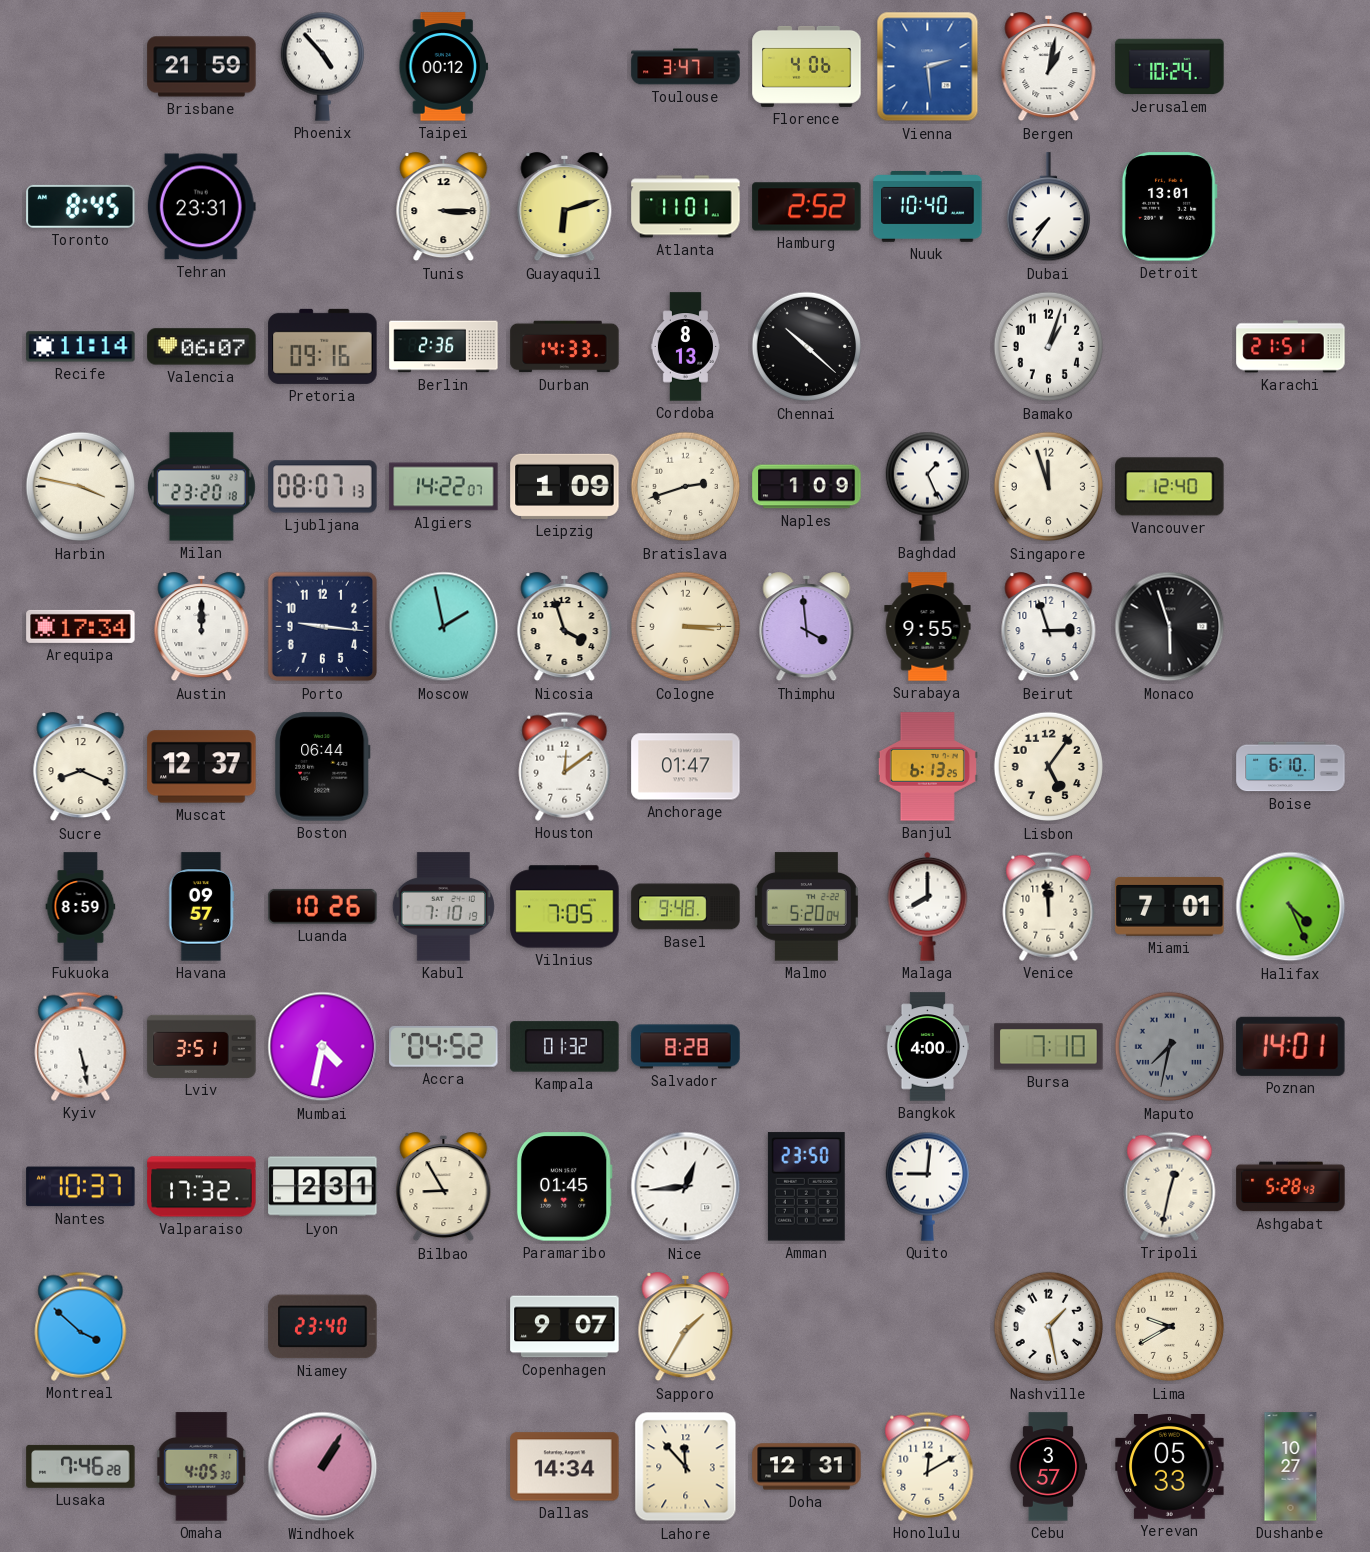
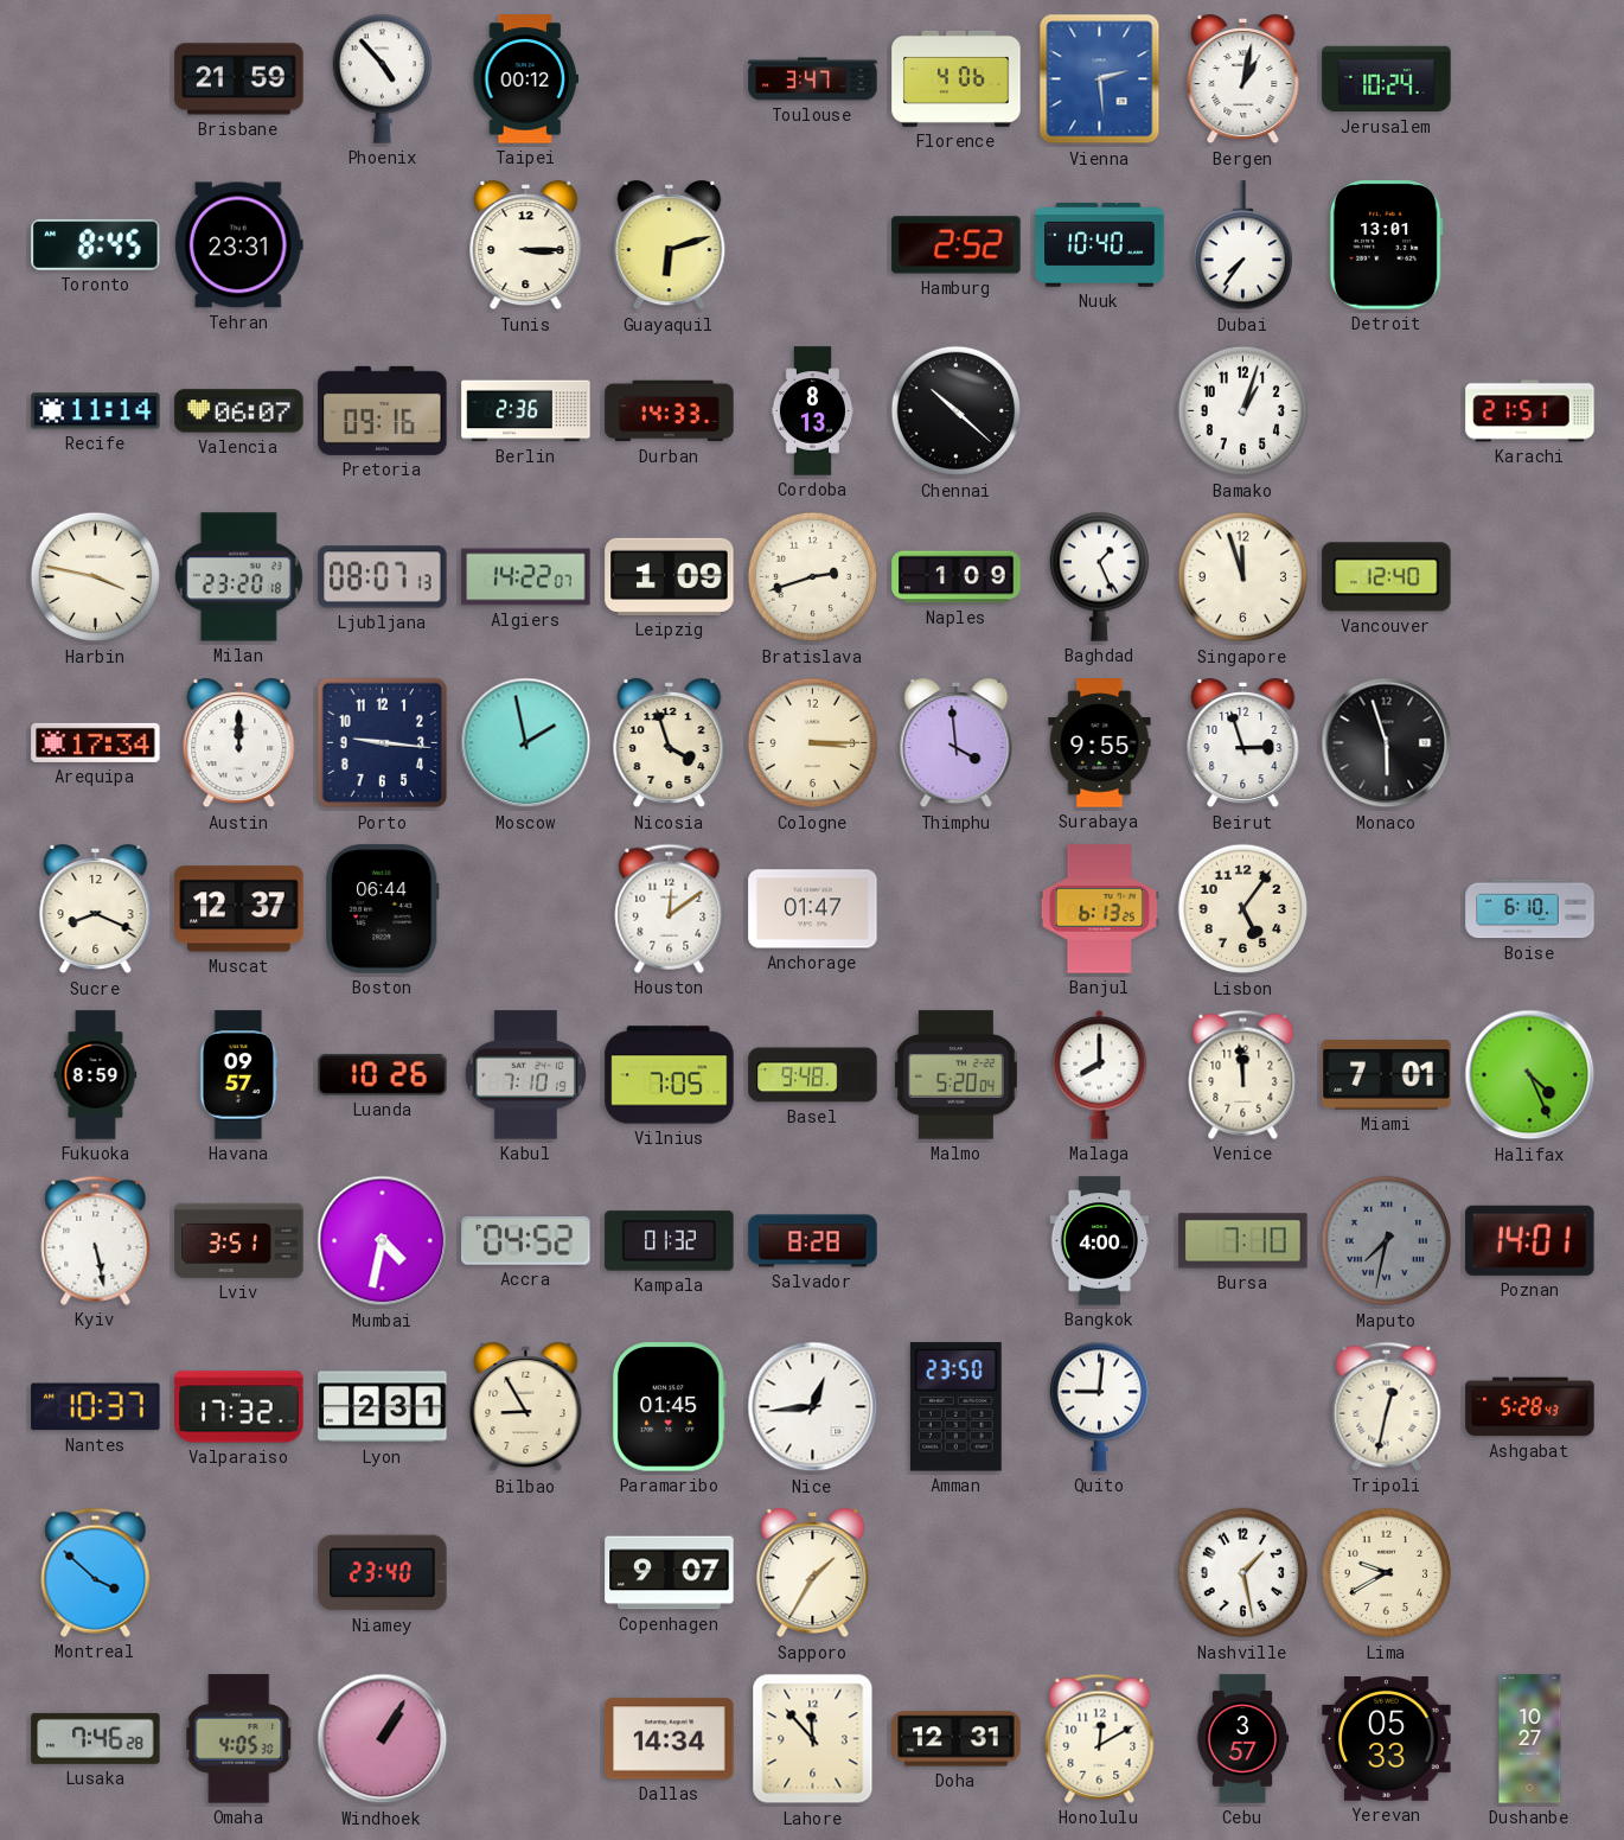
Atlanta: 11:01 -> none
